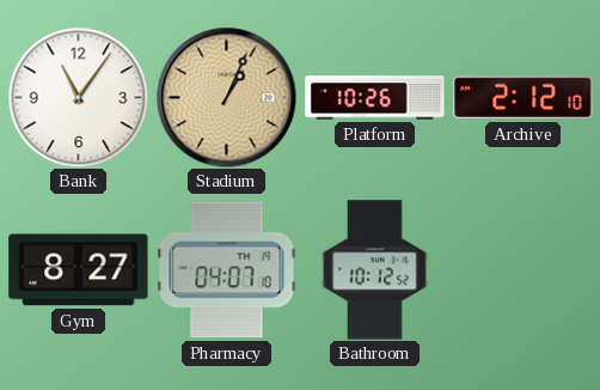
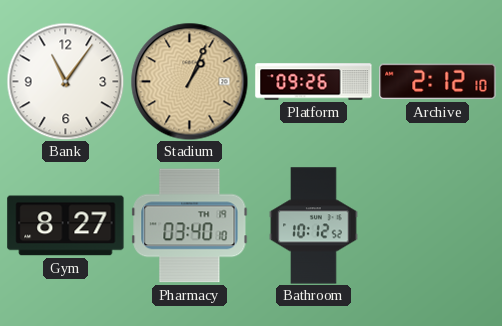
Platform: 10:26 -> 09:26
Pharmacy: 04:07 -> 03:40
